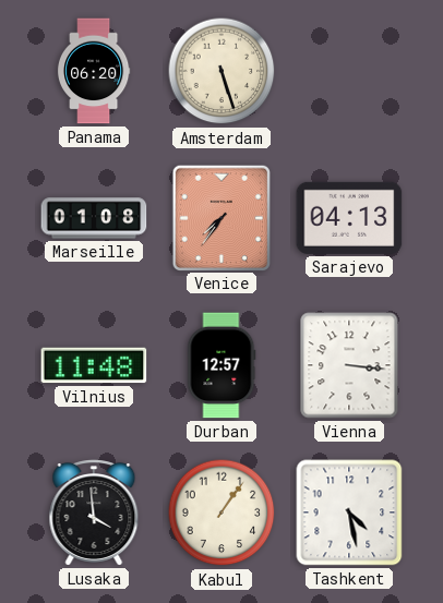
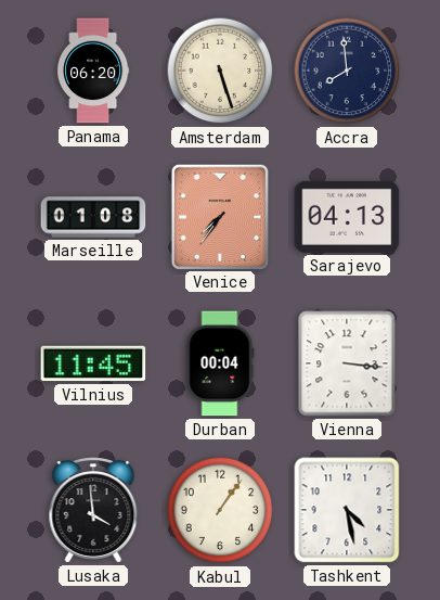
Accra: none -> 7:59
Vilnius: 11:48 -> 11:45
Durban: 12:57 -> 00:04
